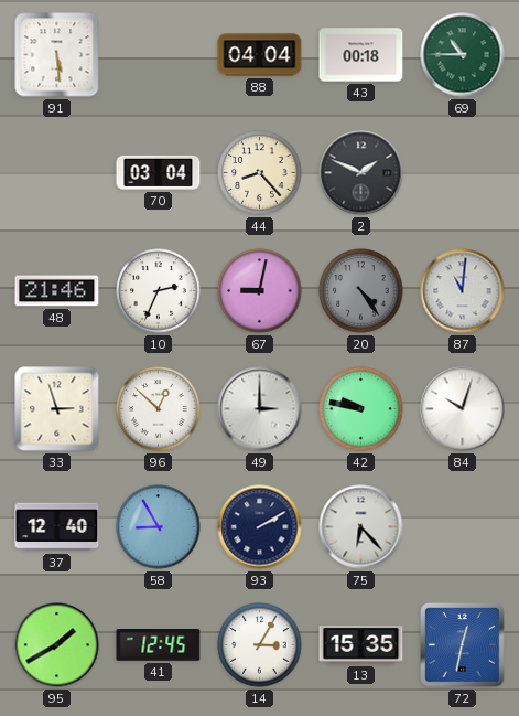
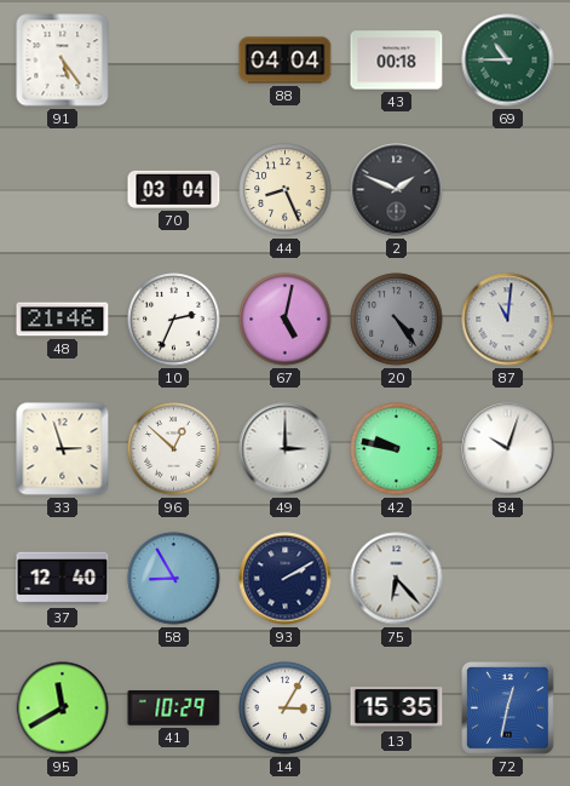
91: 5:29 -> 5:24
44: 8:23 -> 8:26
67: 9:02 -> 5:02
95: 1:40 -> 11:40
41: 12:45 -> 10:29
